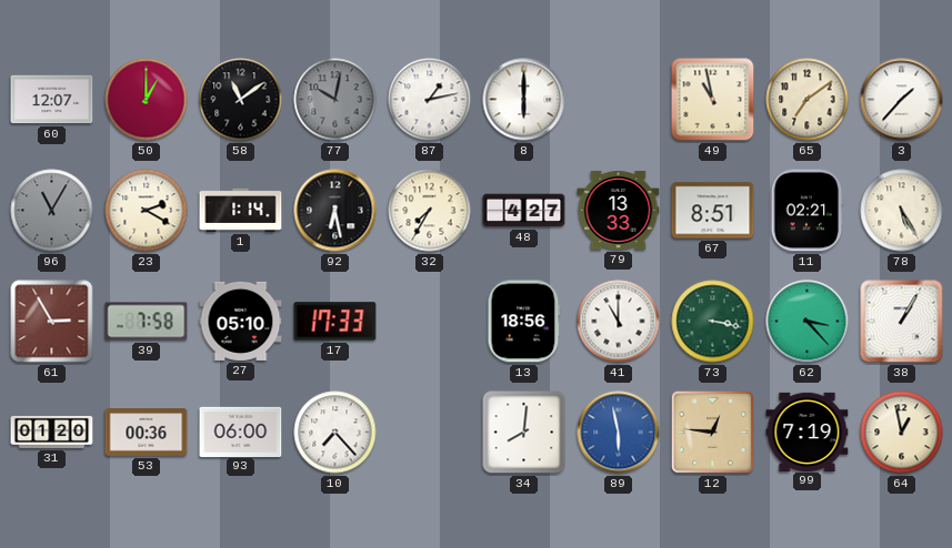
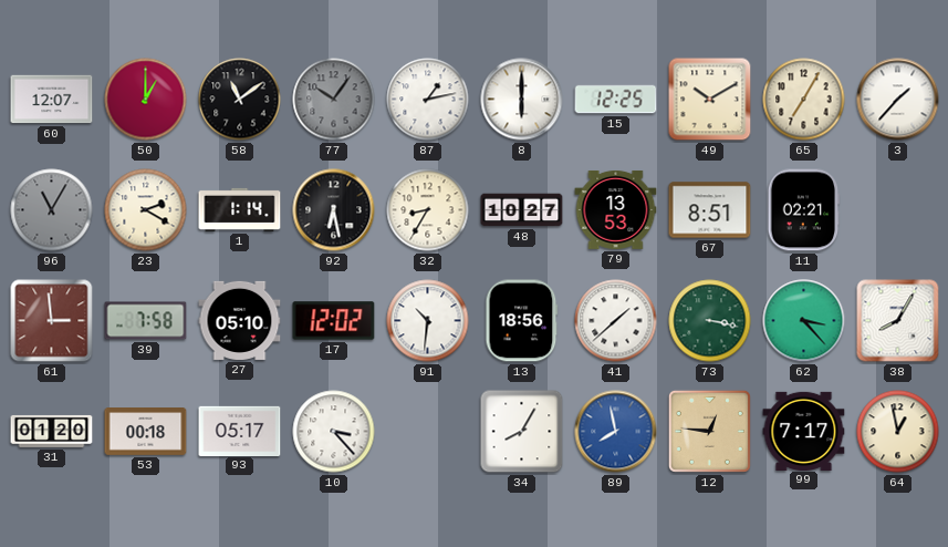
77: 10:02 -> 10:06
15: none -> 12:25
49: 10:58 -> 10:10
65: 7:09 -> 7:05
32: 7:35 -> 8:35
48: 4:27 -> 10:27
79: 13:33 -> 13:53
78: 5:25 -> none
61: 2:55 -> 2:59
17: 17:33 -> 12:02
91: none -> 10:31
41: 11:00 -> 1:38
38: 1:05 -> 8:05
53: 00:36 -> 00:18
93: 06:00 -> 05:17
10: 7:23 -> 3:23
34: 8:01 -> 8:05
89: 5:58 -> 7:58
99: 7:19 -> 7:17
